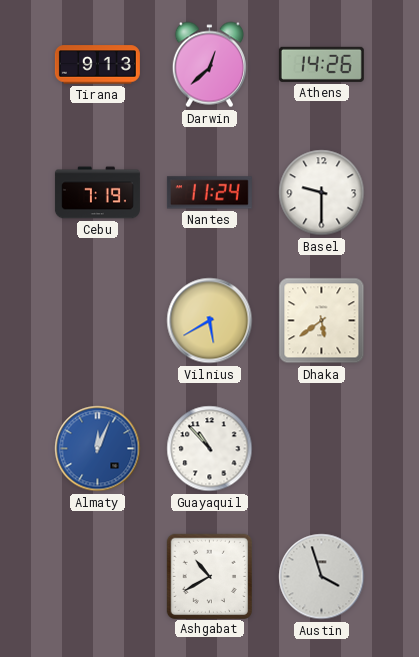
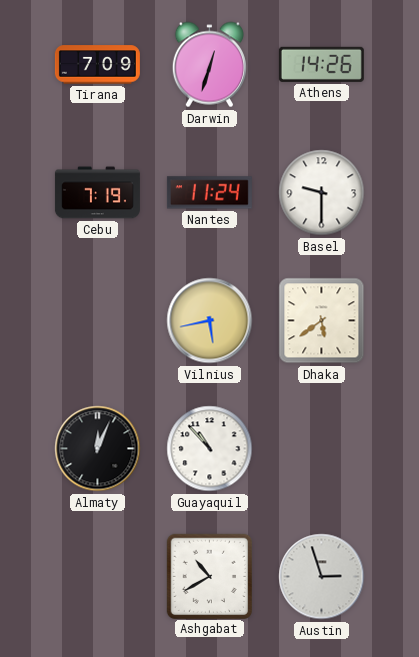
Tirana: 9:13 -> 7:09
Darwin: 12:38 -> 12:33
Vilnius: 5:40 -> 5:43
Almaty dial: blue -> black
Austin: 3:57 -> 2:57
